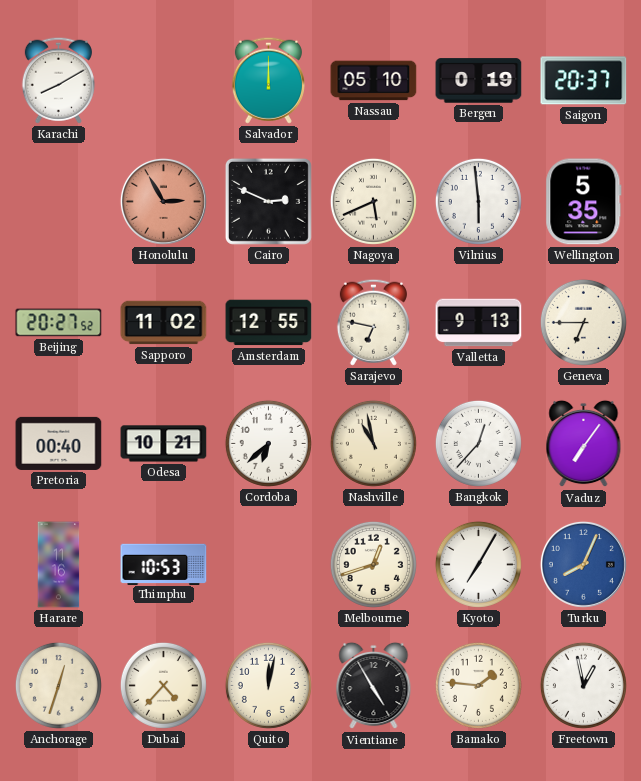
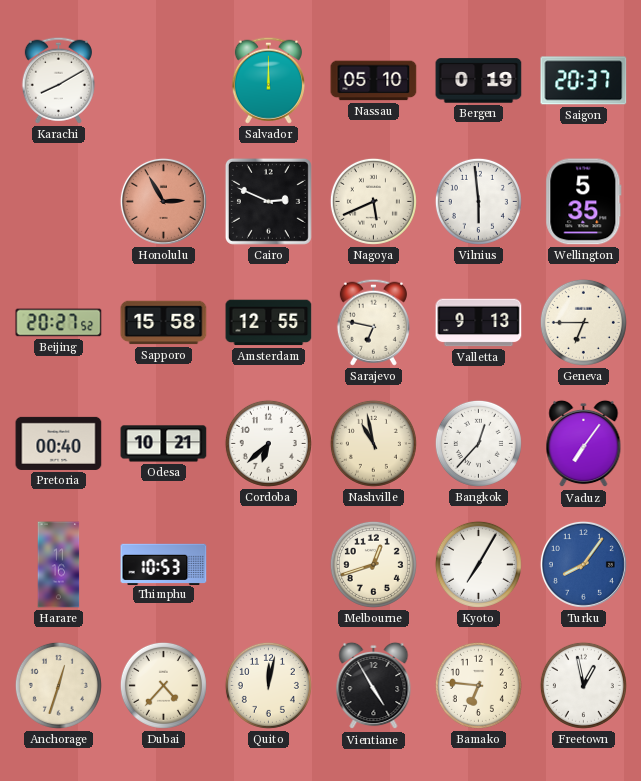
Sapporo: 11:02 -> 15:58
Turku: 8:04 -> 8:06
Bamako: 1:46 -> 6:46
